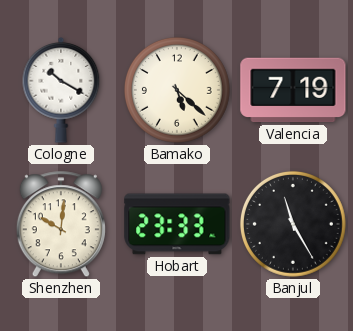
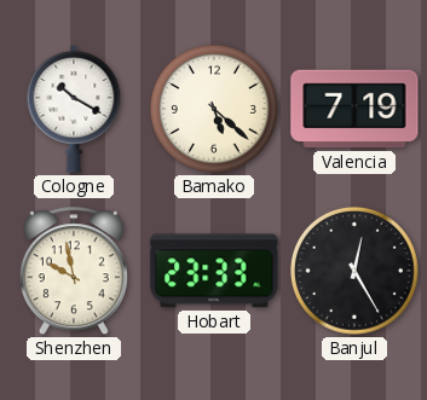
Shenzhen: 10:01 -> 9:58
Banjul: 11:25 -> 12:25
